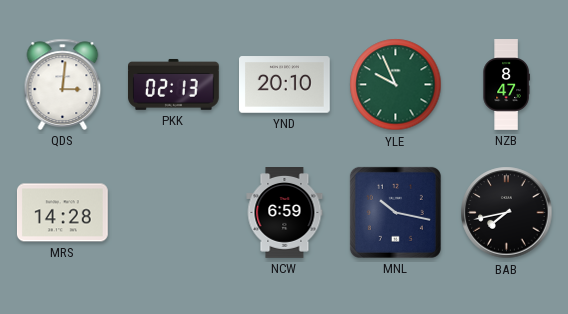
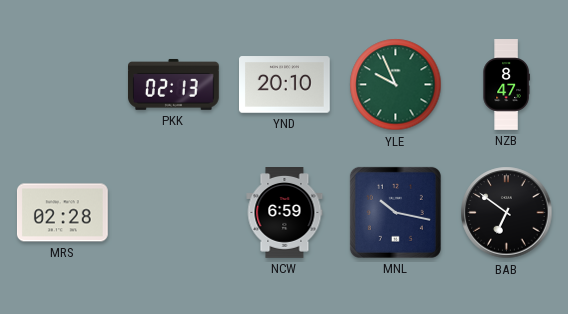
QDS: 3:01 -> none
MRS: 14:28 -> 02:28
BAB: 7:43 -> 6:51
